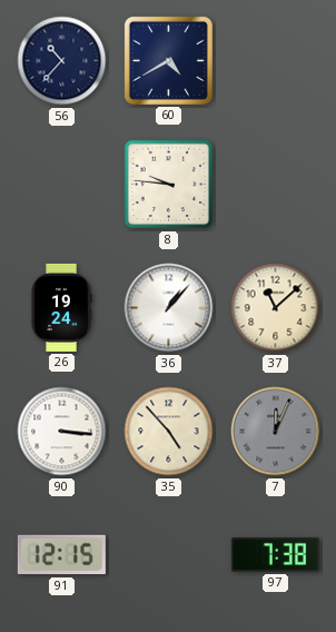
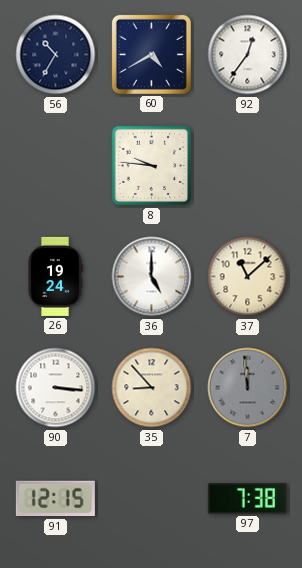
56: 10:37 -> 10:35
92: none -> 12:36
36: 1:07 -> 5:00
35: 4:53 -> 8:53
7: 12:04 -> 11:59
